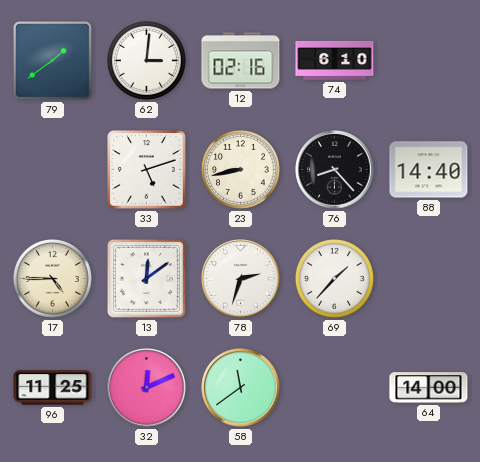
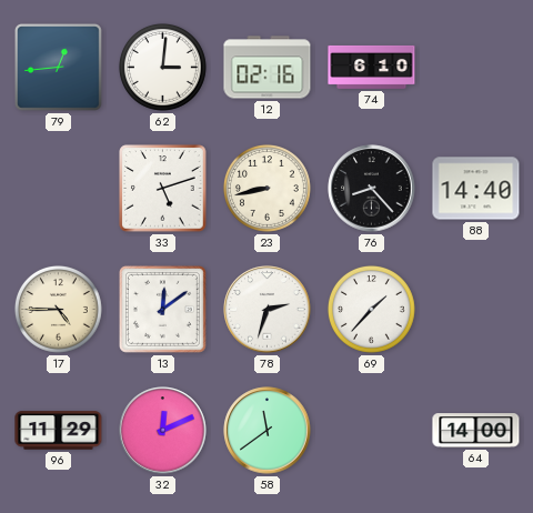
79: 1:39 -> 12:44
96: 11:25 -> 11:29
